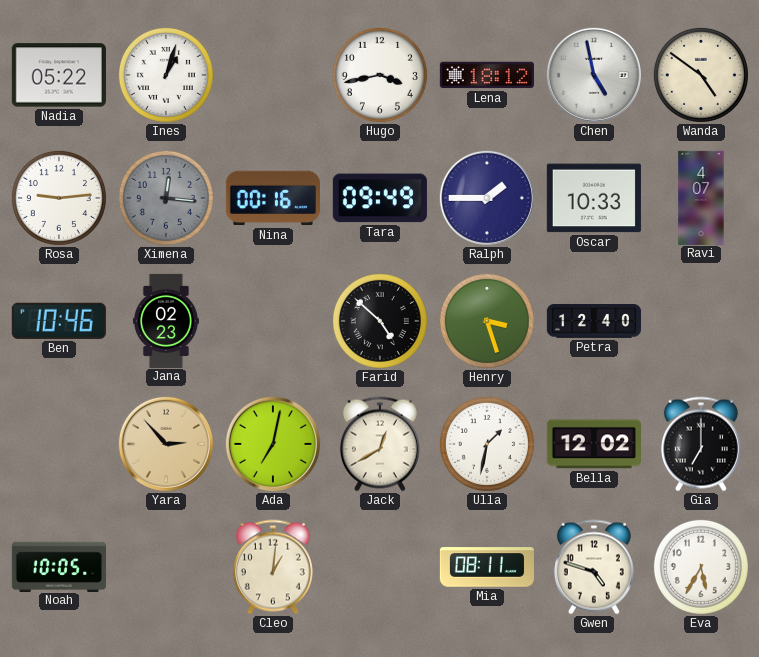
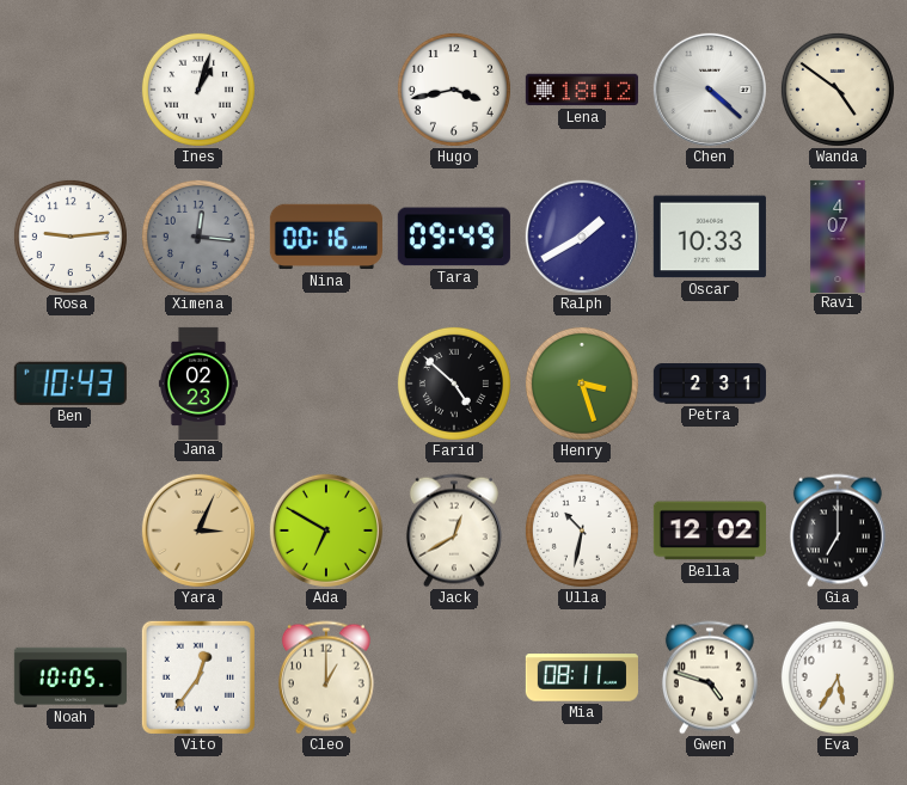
Nadia: 05:22 -> none
Chen: 4:58 -> 4:22
Ralph: 1:45 -> 1:40
Ben: 10:46 -> 10:43
Petra: 12:40 -> 2:31
Yara: 2:53 -> 3:04
Ada: 7:02 -> 6:50
Ulla: 1:32 -> 10:32
Vito: none -> 12:36
Cleo: 1:01 -> 1:00
